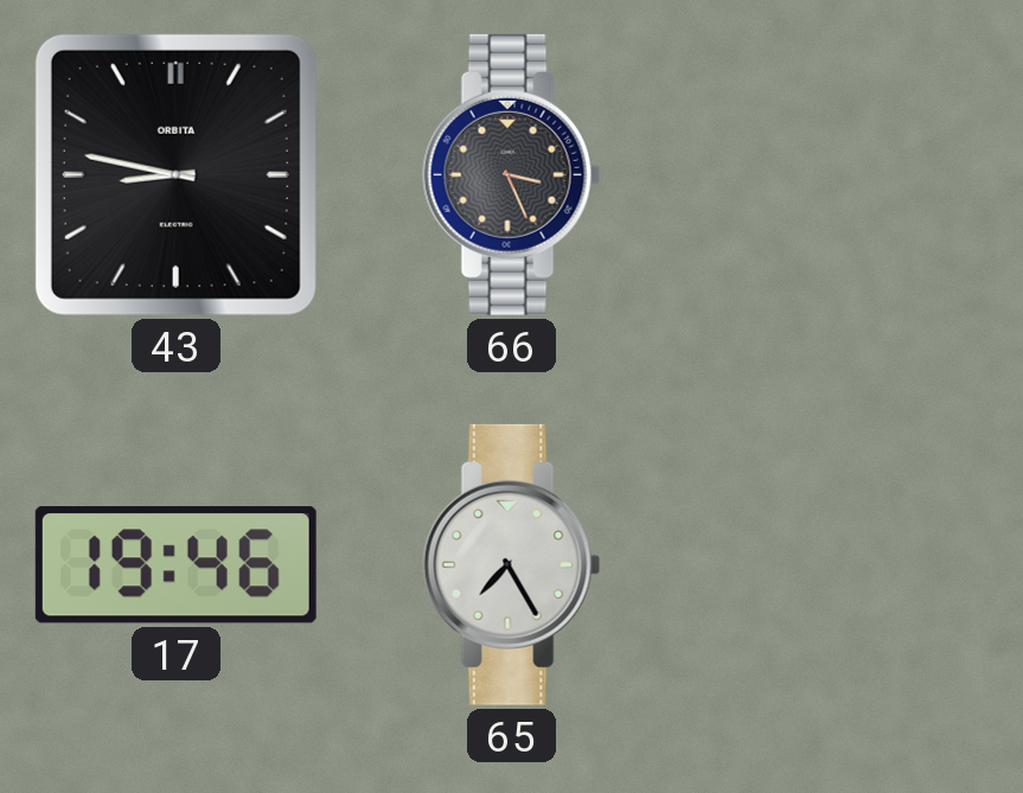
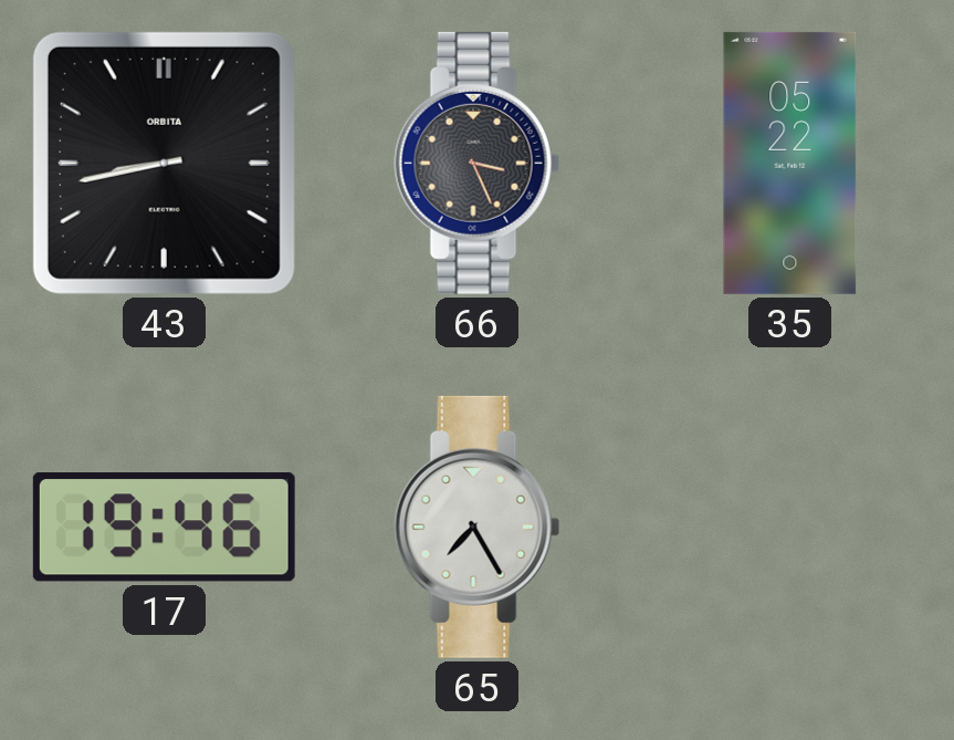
43: 8:47 -> 8:43
35: none -> 05:22
